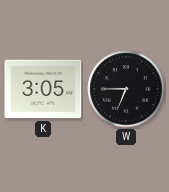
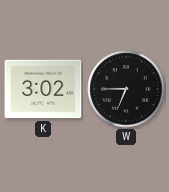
K: 3:05 -> 3:02
